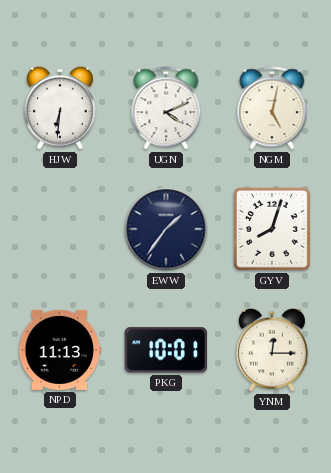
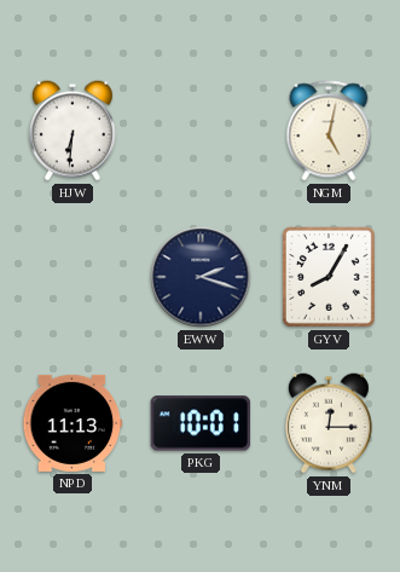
UGN: 4:11 -> none
EWW: 1:36 -> 2:18
GYV: 8:03 -> 8:05
